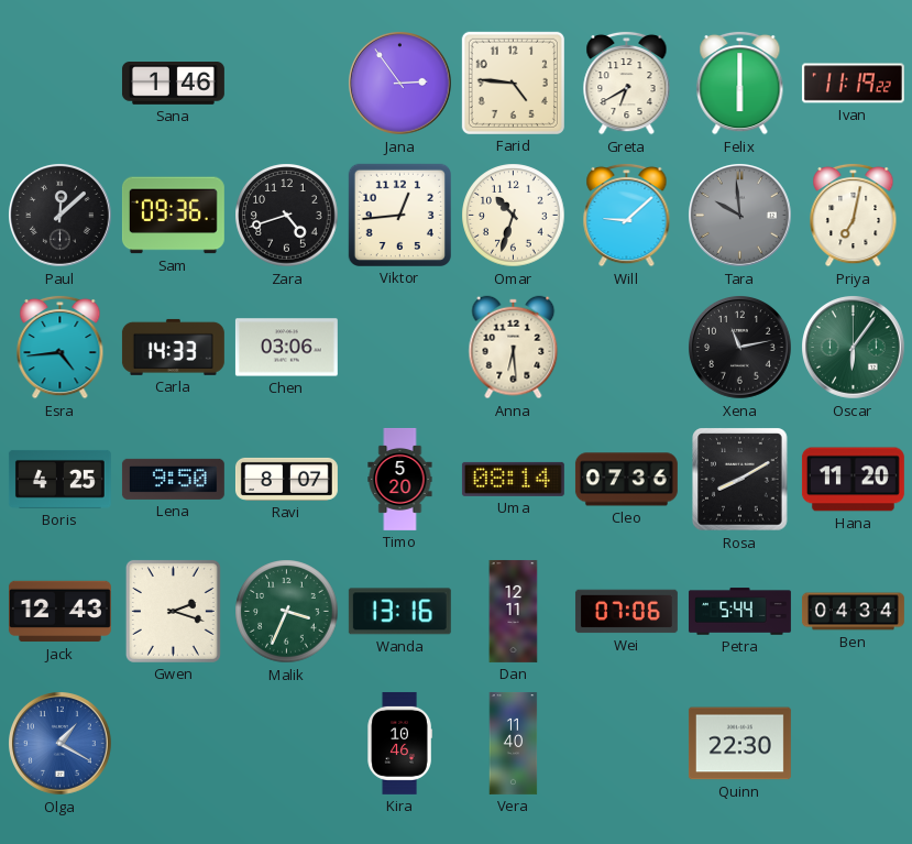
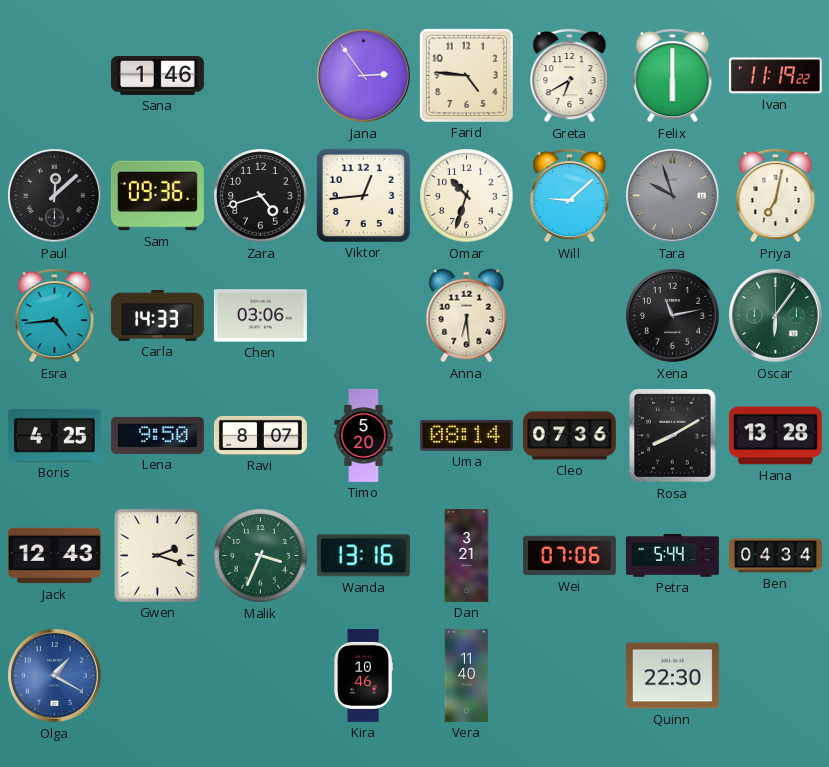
Tara: 9:59 -> 9:57
Hana: 11:20 -> 13:28
Dan: 12:11 -> 3:21
